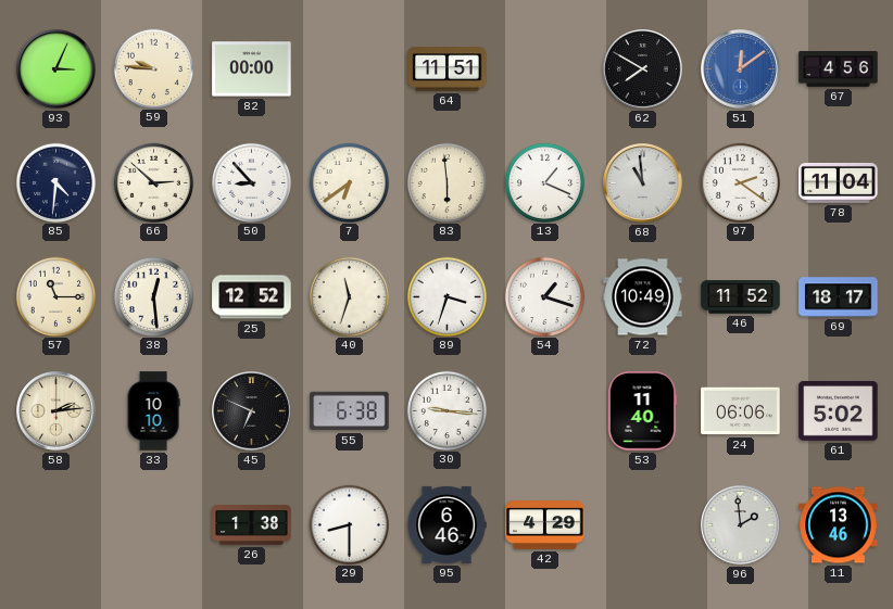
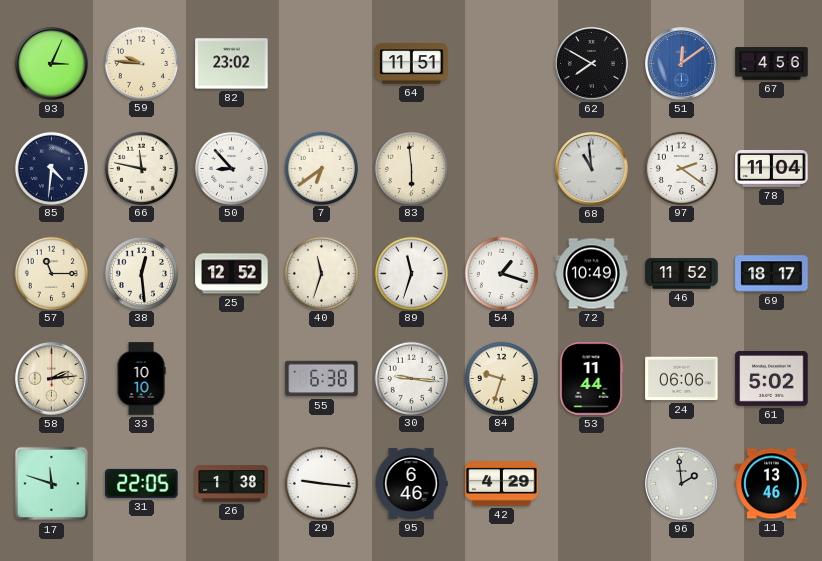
82: 00:00 -> 23:02
66: 2:52 -> 11:47
13: 1:19 -> none
89: 3:33 -> 11:33
45: 6:49 -> none
84: none -> 9:33
53: 11:40 -> 11:44
17: none -> 11:48
31: none -> 22:05
29: 8:30 -> 9:16
